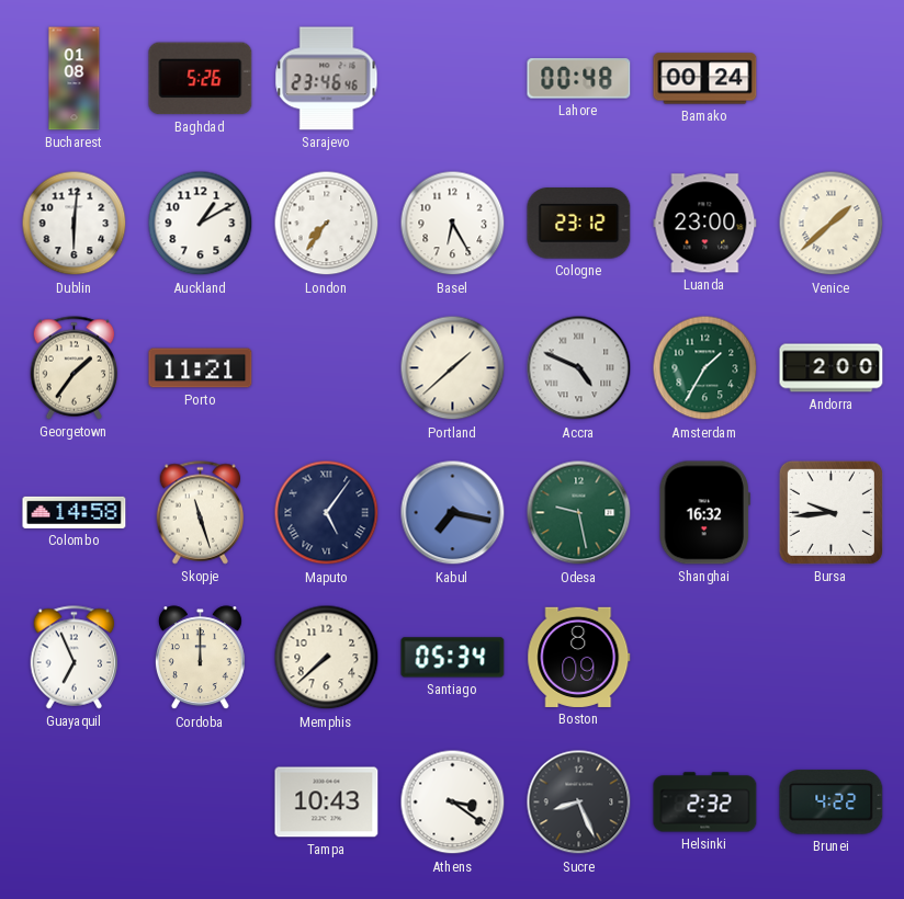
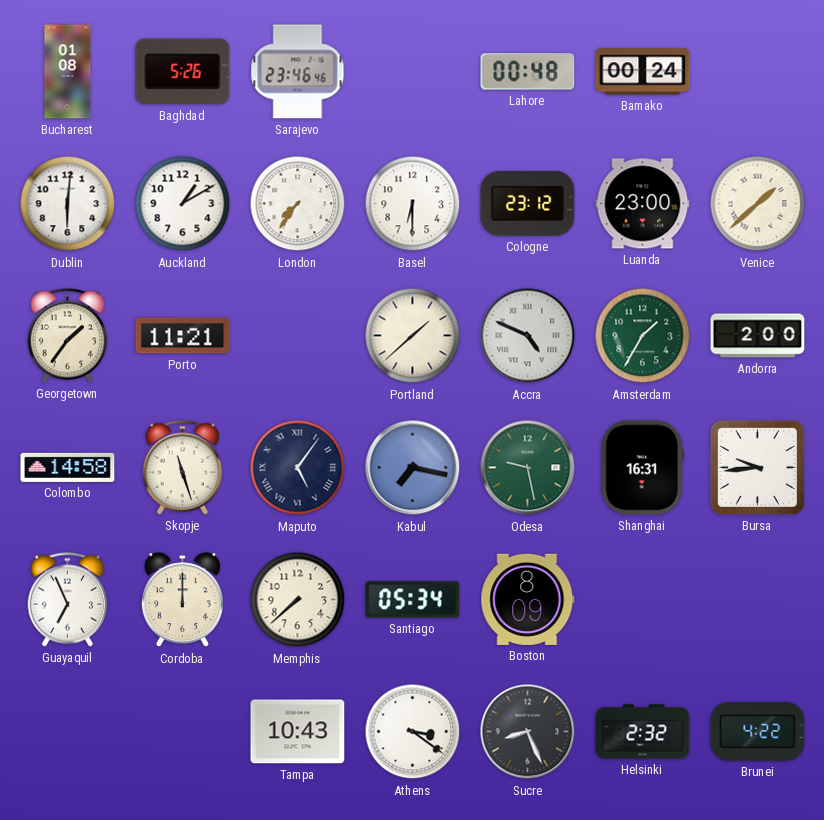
Basel: 6:25 -> 6:30
Shanghai: 16:32 -> 16:31
